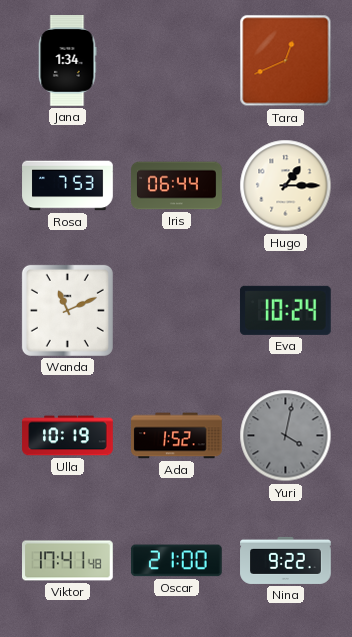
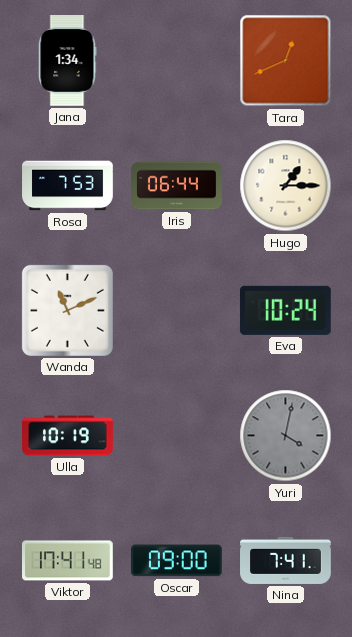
Ada: 1:52 -> none
Oscar: 21:00 -> 09:00
Nina: 9:22 -> 7:41
